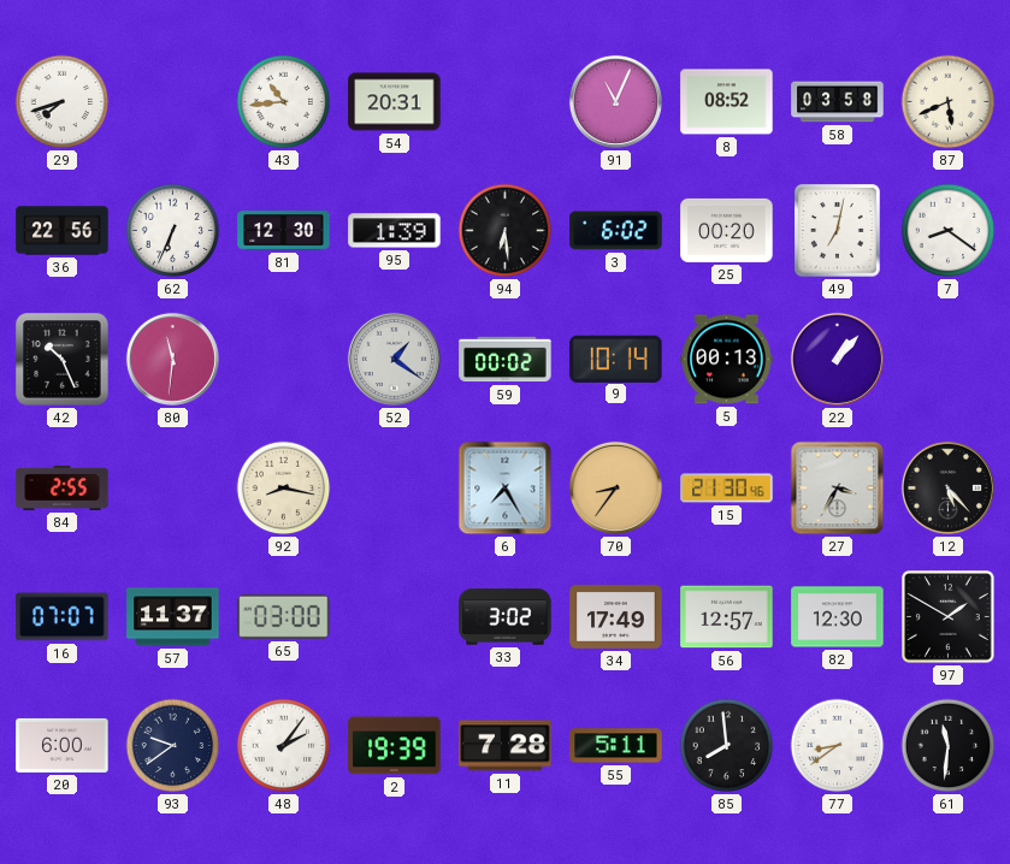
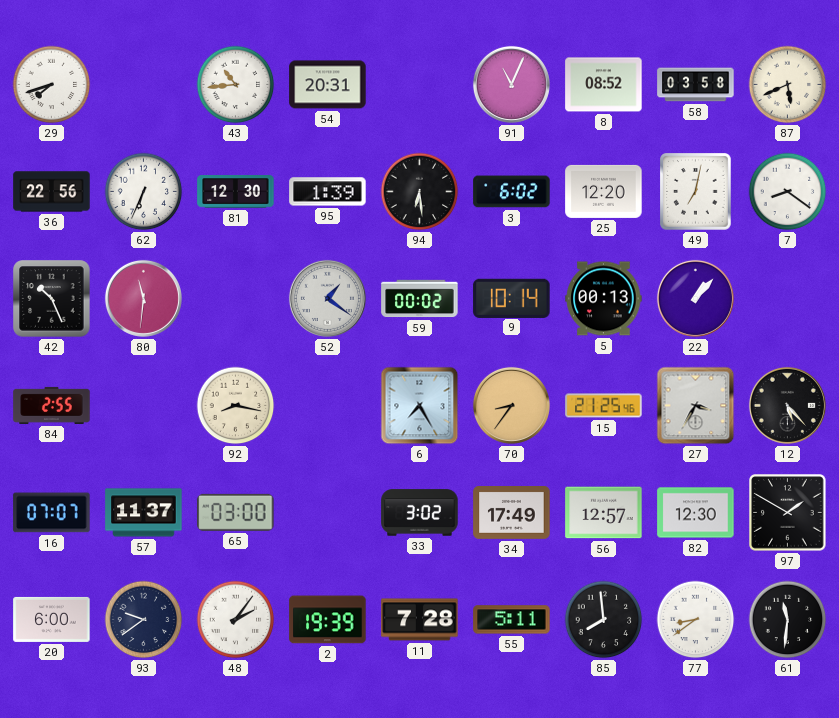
25: 00:20 -> 12:20
15: 21:30 -> 21:25
